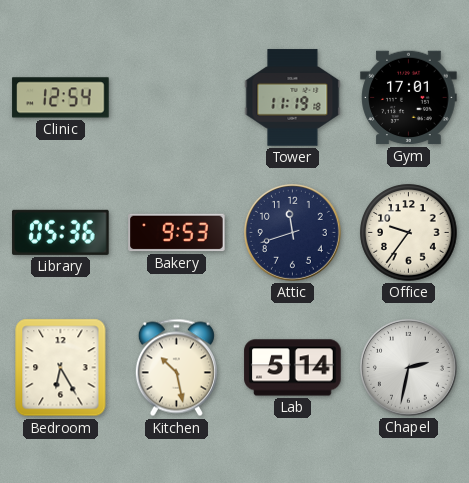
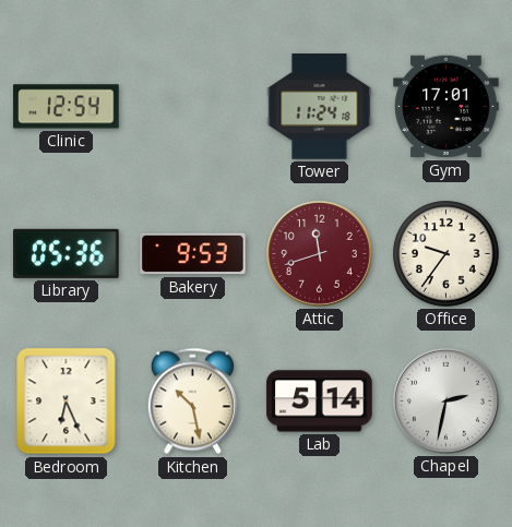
Tower: 11:19 -> 11:24
Attic dial: navy -> burgundy
Bedroom: 6:25 -> 6:26
